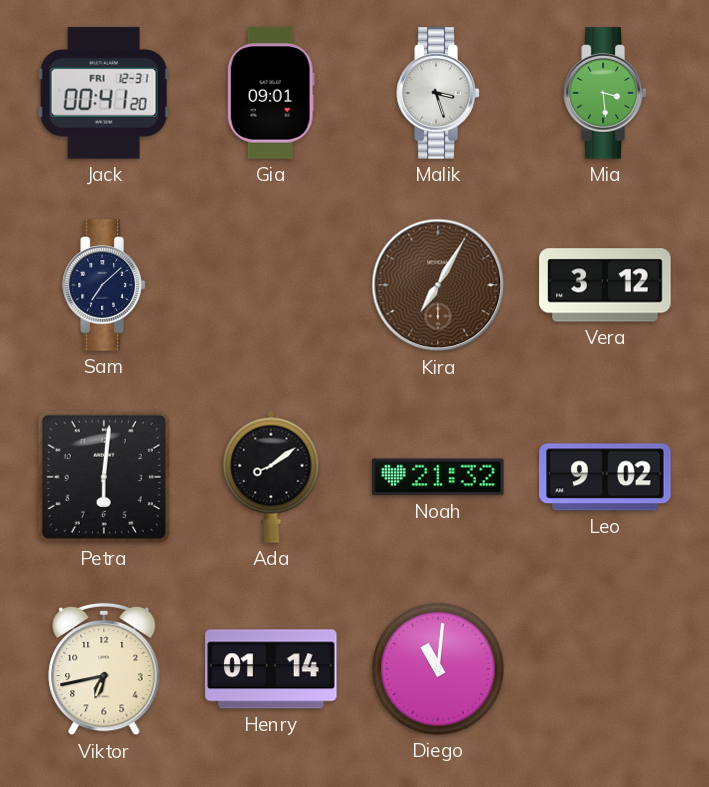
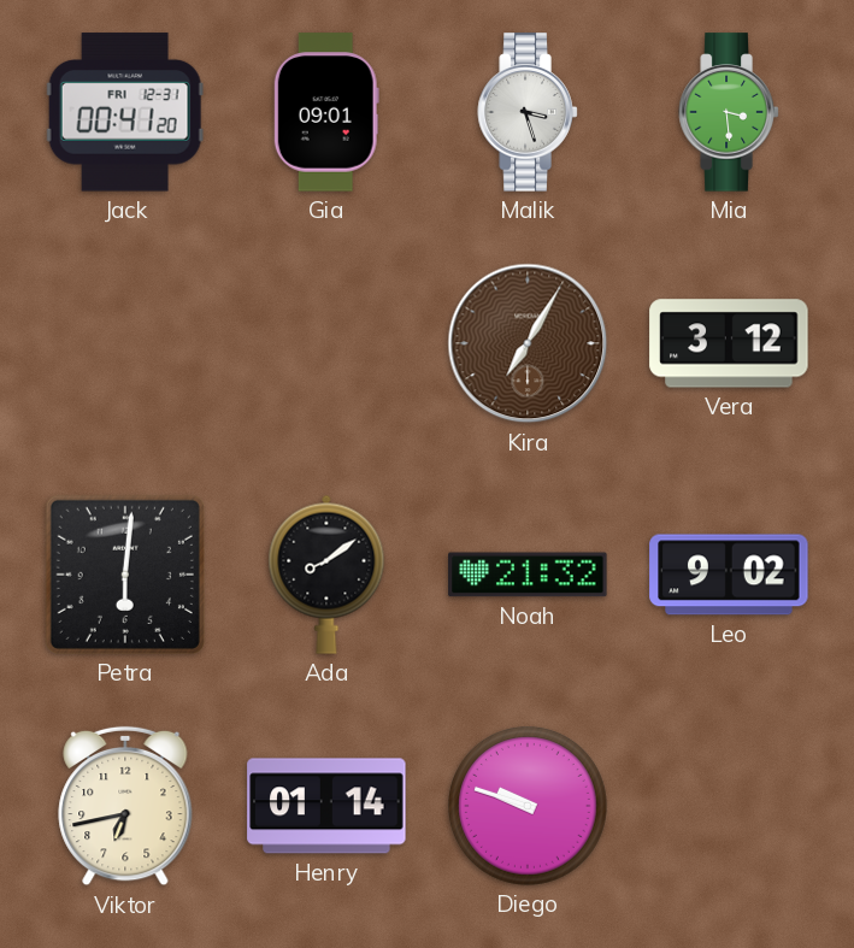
Sam: 7:08 -> none
Diego: 11:01 -> 9:48
